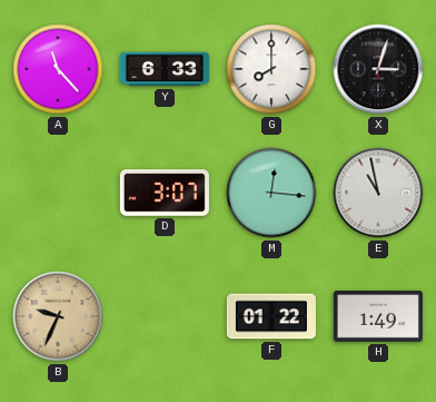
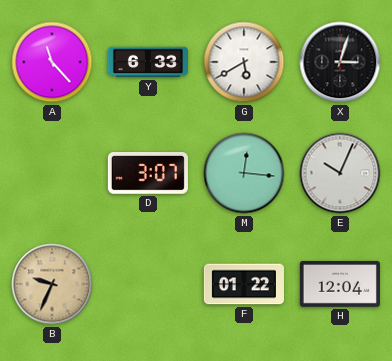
G: 8:00 -> 5:40
E: 10:58 -> 10:04
H: 1:49 -> 12:04
